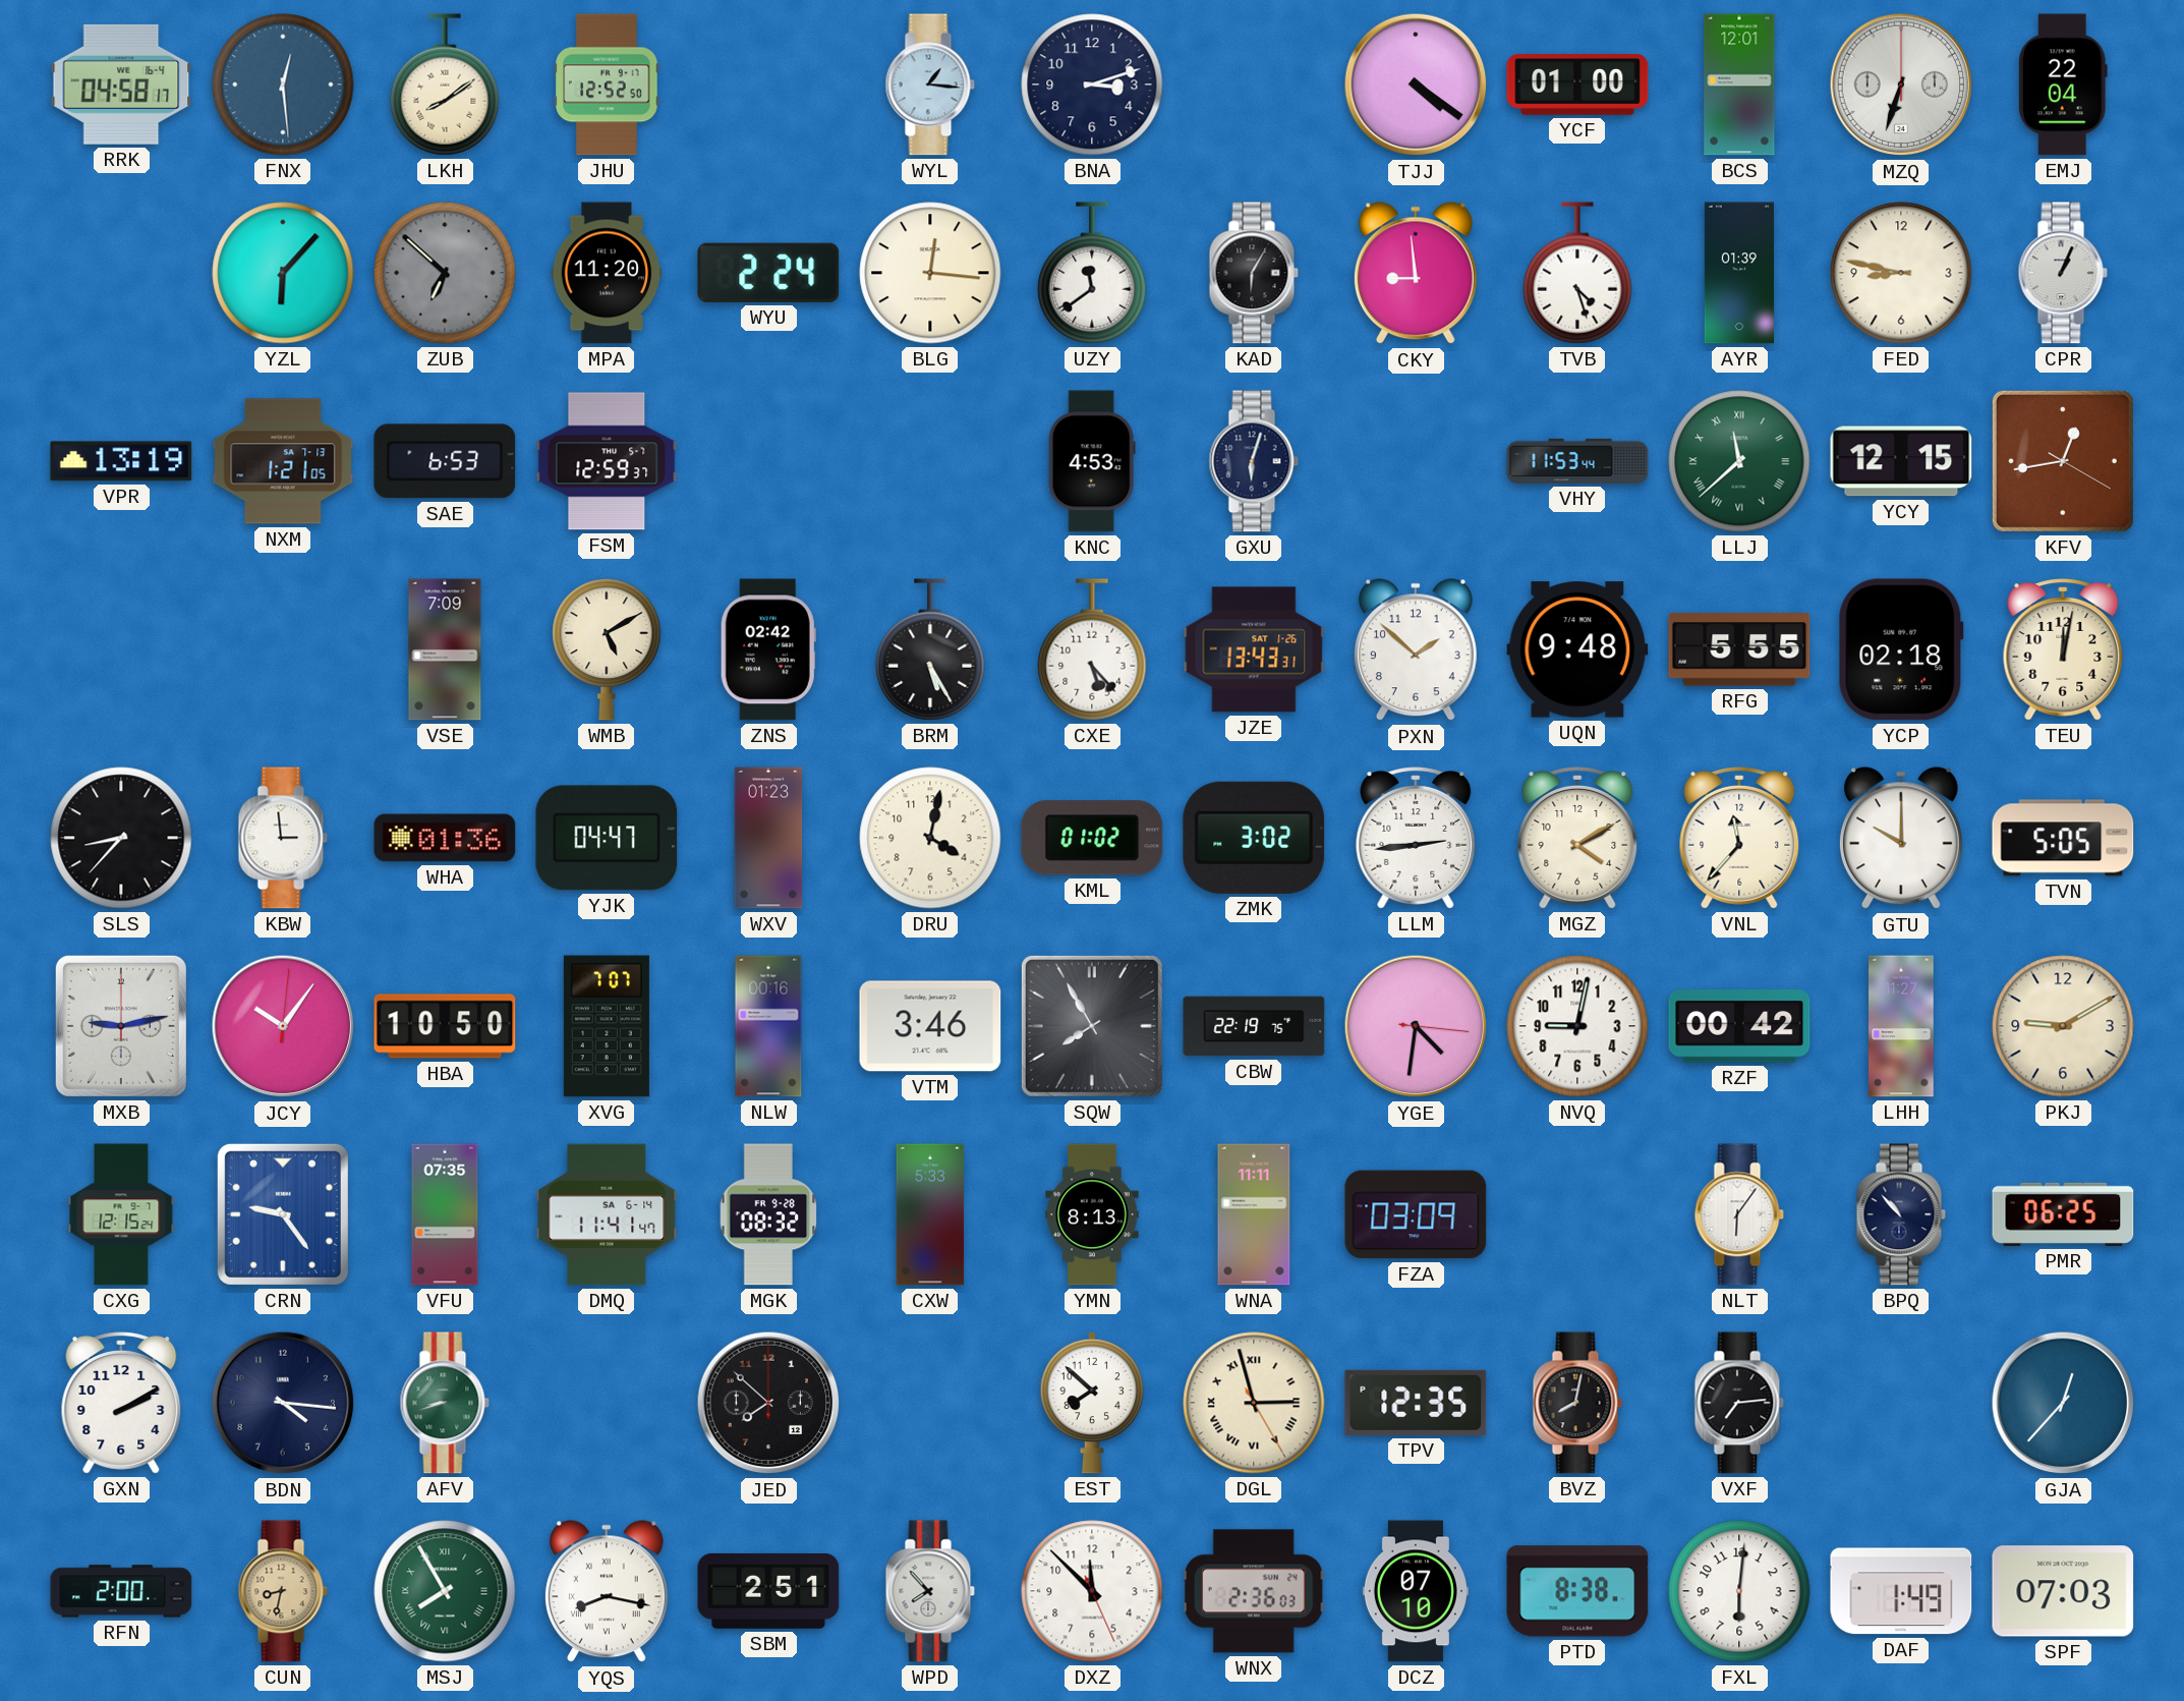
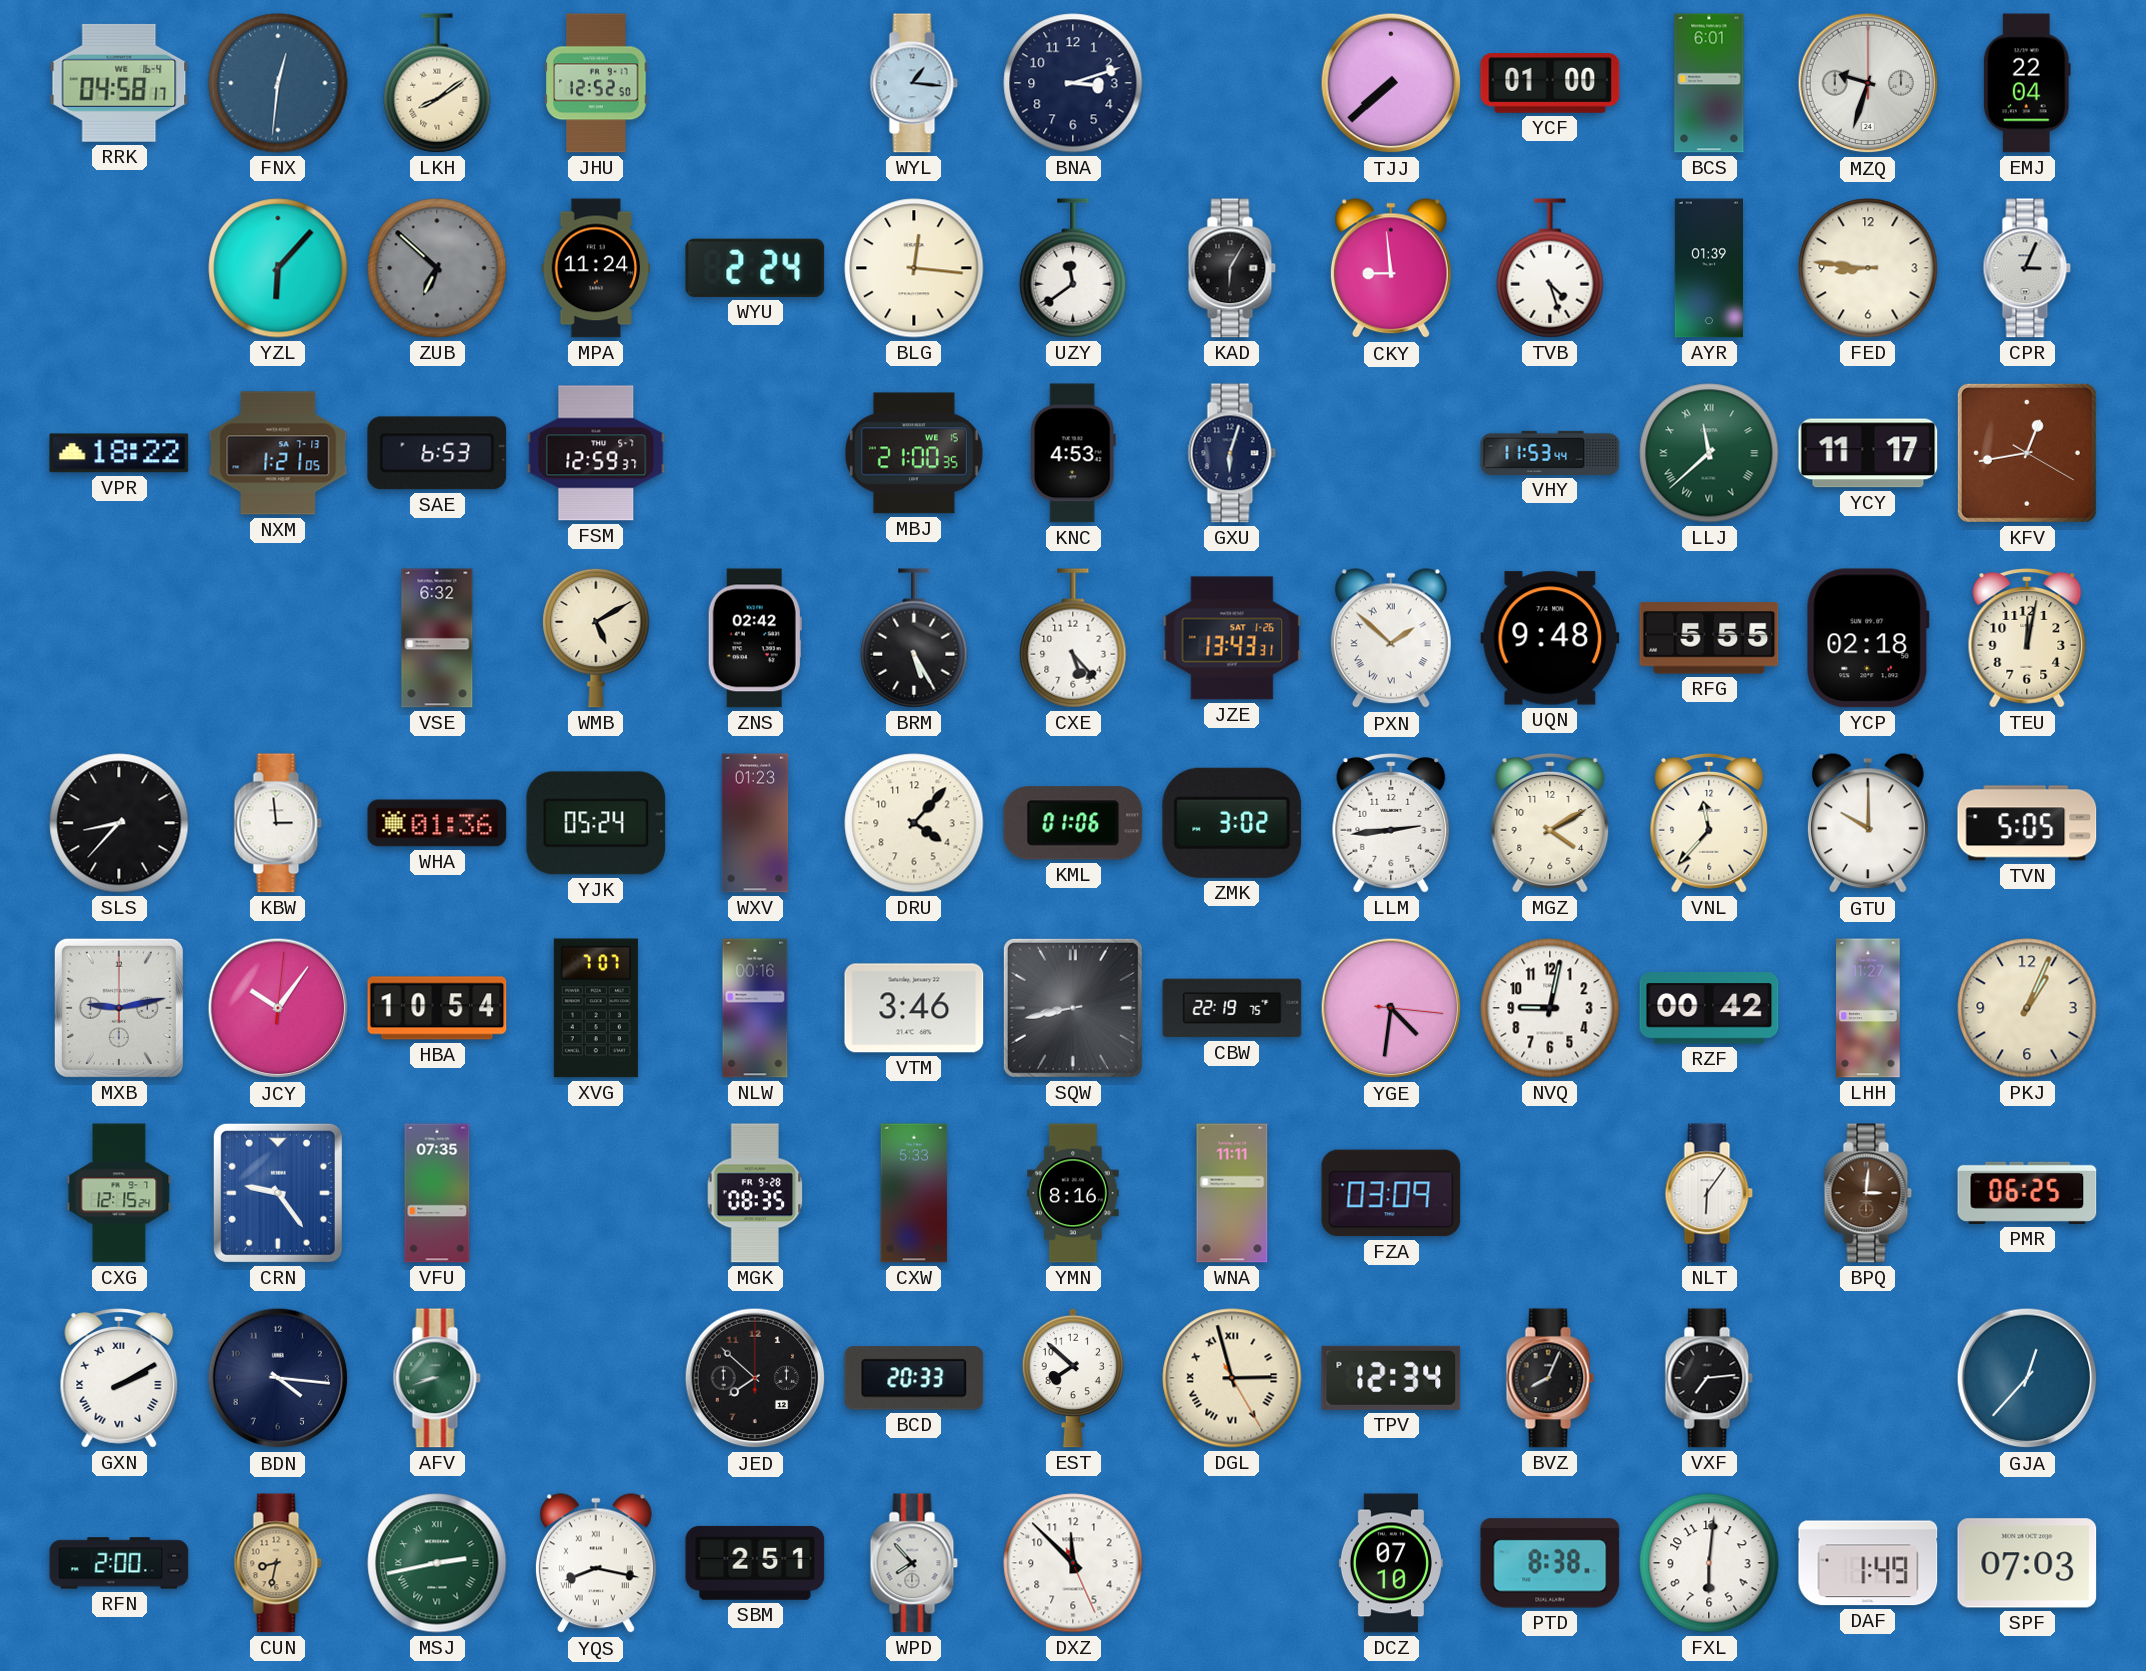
FNX: 12:29 -> 12:31
TJJ: 4:21 -> 7:38
BCS: 12:01 -> 6:01
MZQ: 6:33 -> 9:33
MPA: 11:20 -> 11:24
FED: 8:47 -> 8:46
CPR: 1:04 -> 3:04
VPR: 13:19 -> 18:22
MBJ: none -> 21:00
YCY: 12:15 -> 11:17
VSE: 7:09 -> 6:32
PXN numerals: Arabic -> Roman
YJK: 04:47 -> 05:24
DRU: 4:02 -> 4:07
KML: 01:02 -> 01:06
HBA: 10:50 -> 10:54
SQW: 7:55 -> 8:43
PKJ: 9:10 -> 1:04
DMQ: 11:41 -> none
MGK: 08:32 -> 08:35
YMN: 8:13 -> 8:16
BPQ: 10:53 -> 3:01
BPQ dial: navy -> brown
GXN numerals: Arabic -> Roman
BCD: none -> 20:33
TPV: 12:35 -> 12:34
BVZ: 8:02 -> 8:04
MSJ: 7:55 -> 2:43
WNX: 2:36 -> none
